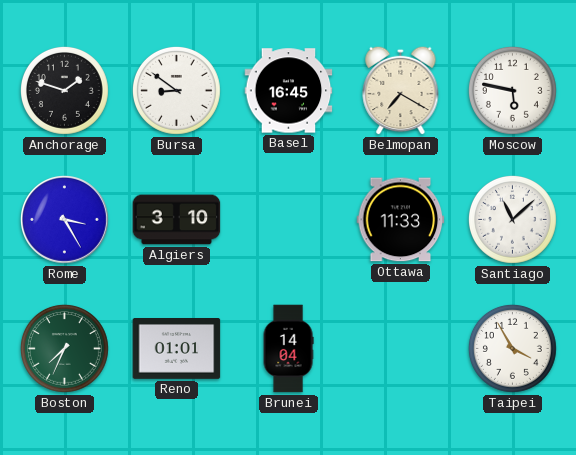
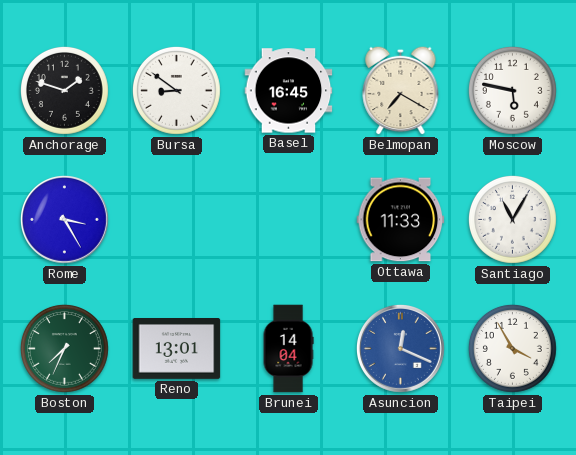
Algiers: 3:10 -> none
Santiago: 11:08 -> 11:05
Reno: 01:01 -> 13:01
Asuncion: none -> 12:19
